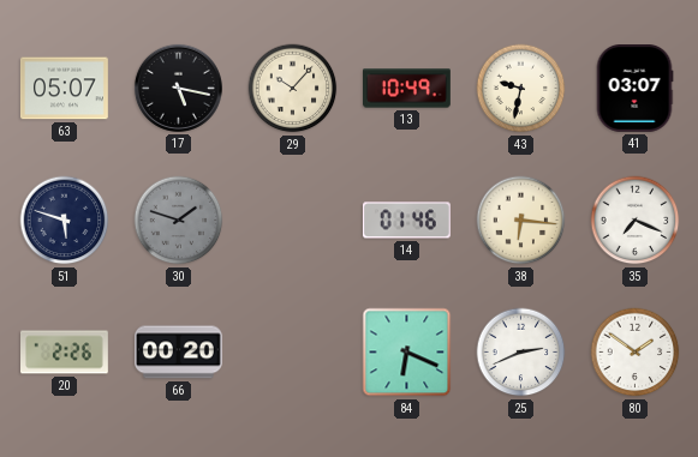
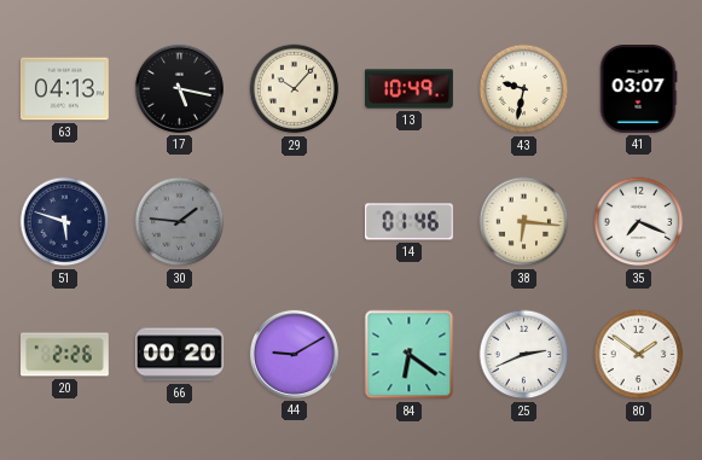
63: 05:07 -> 04:13
30: 1:48 -> 1:46
44: none -> 9:10
84: 6:19 -> 6:21
